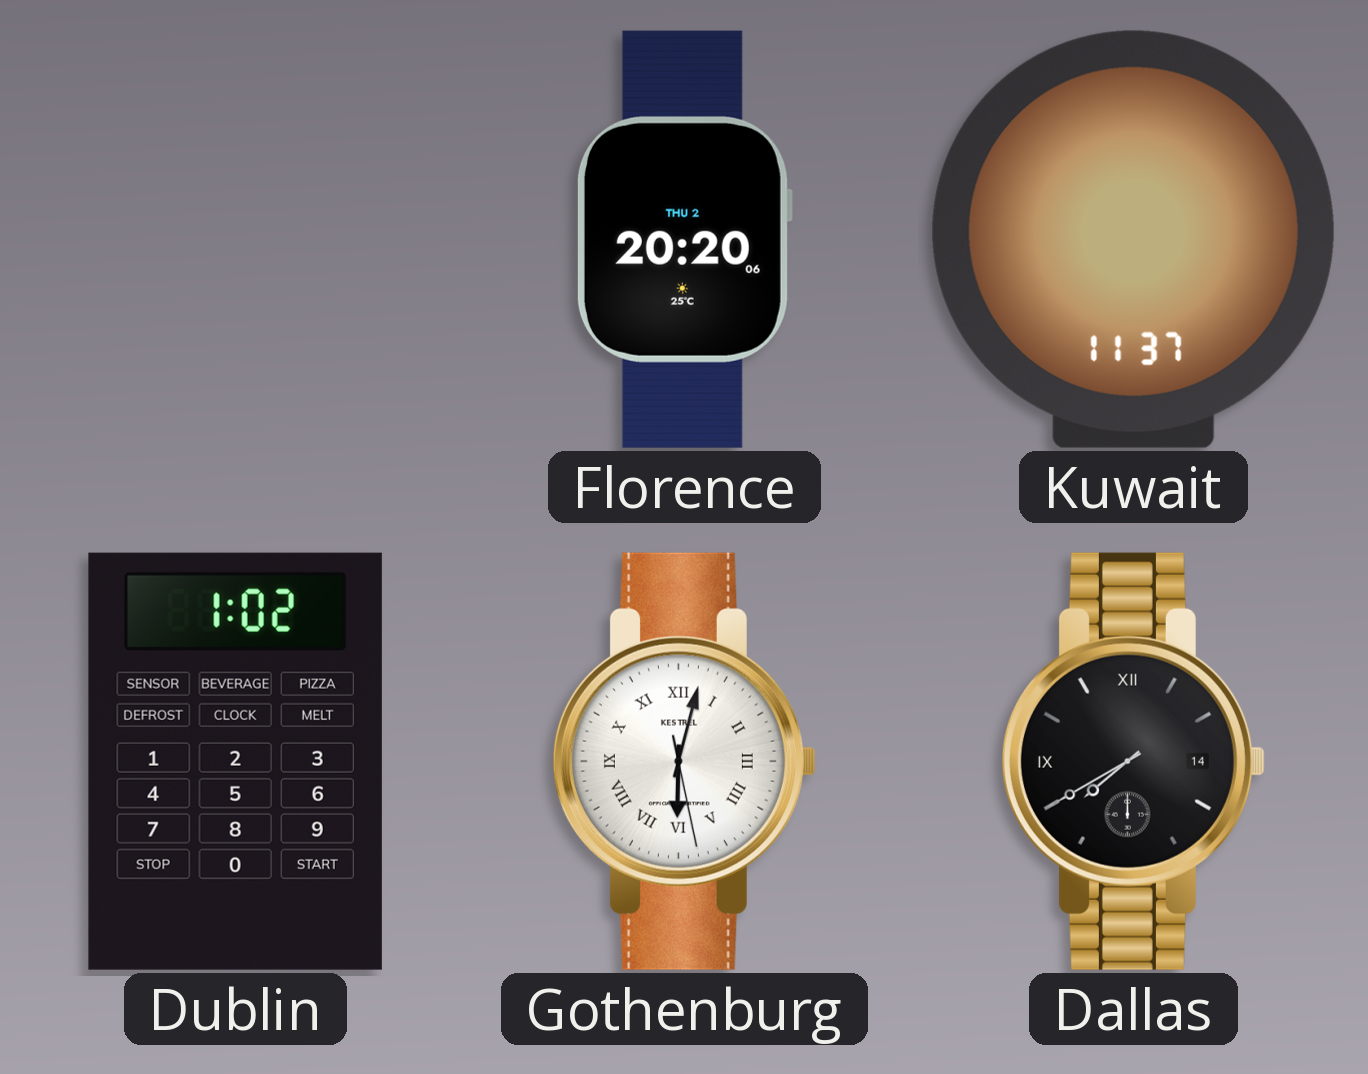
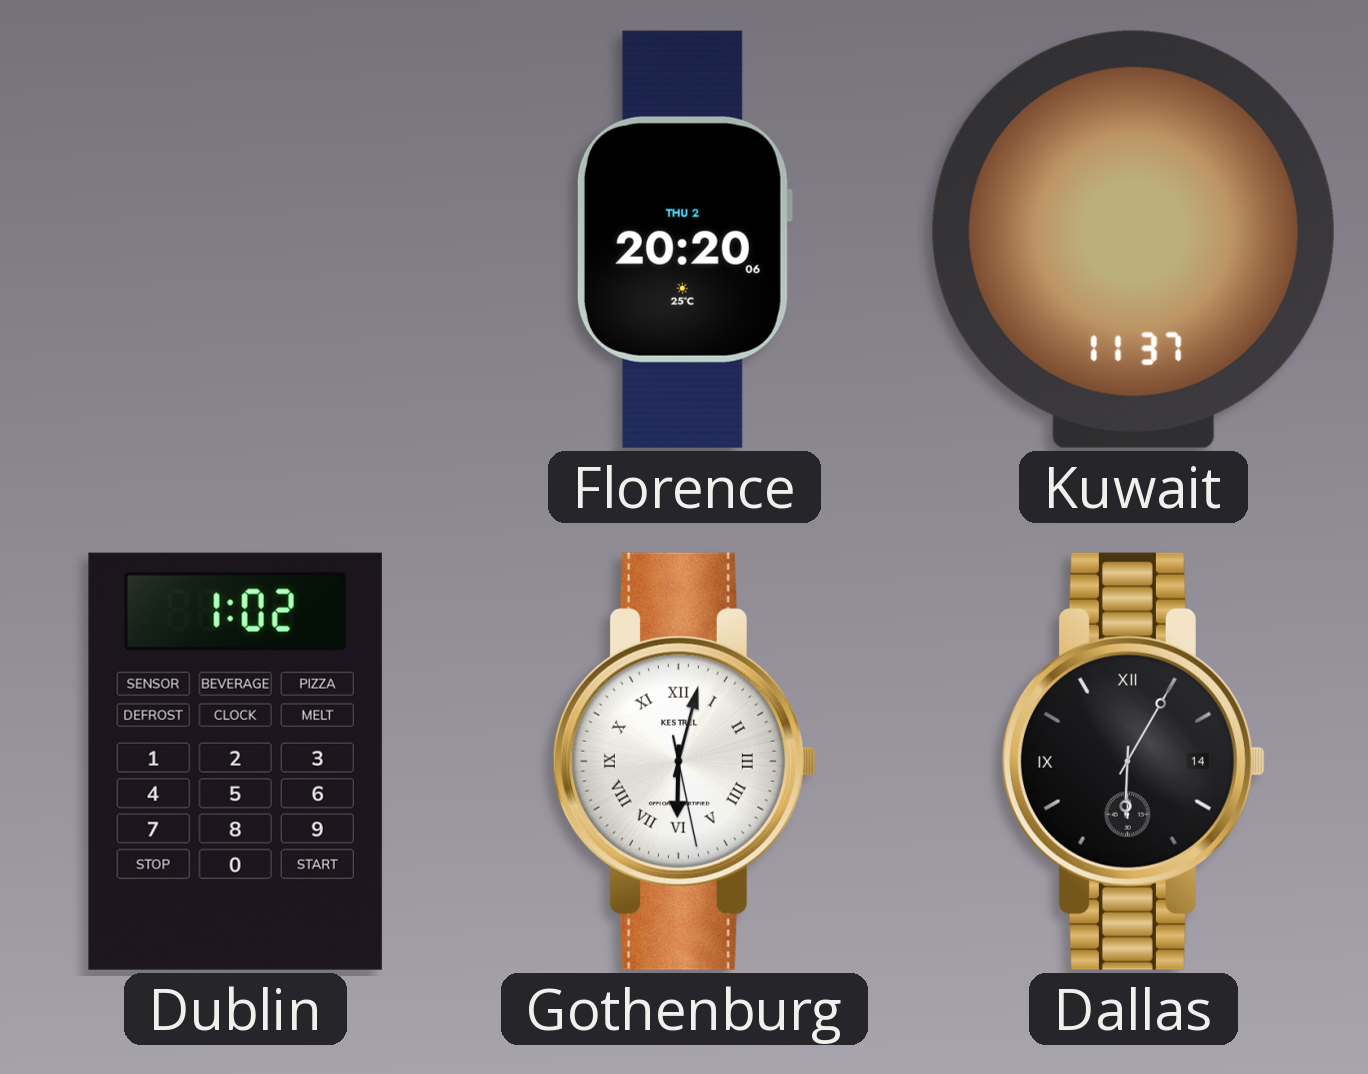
Dallas: 7:40 -> 6:05
